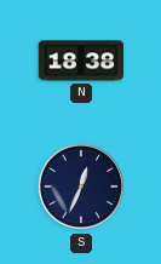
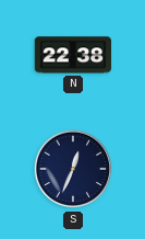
N: 18:38 -> 22:38
